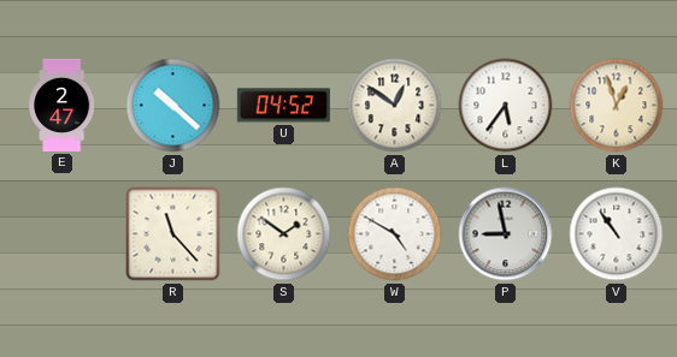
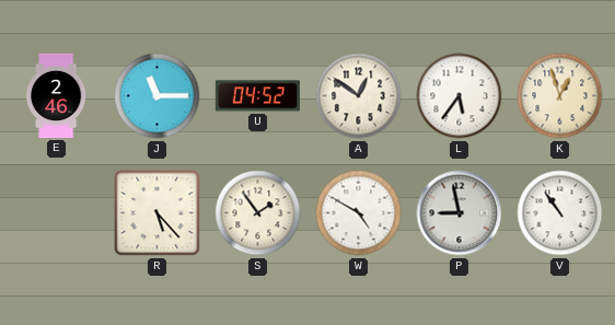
E: 2:47 -> 2:46
J: 10:22 -> 11:15
R: 11:23 -> 5:23
S: 1:51 -> 1:54
